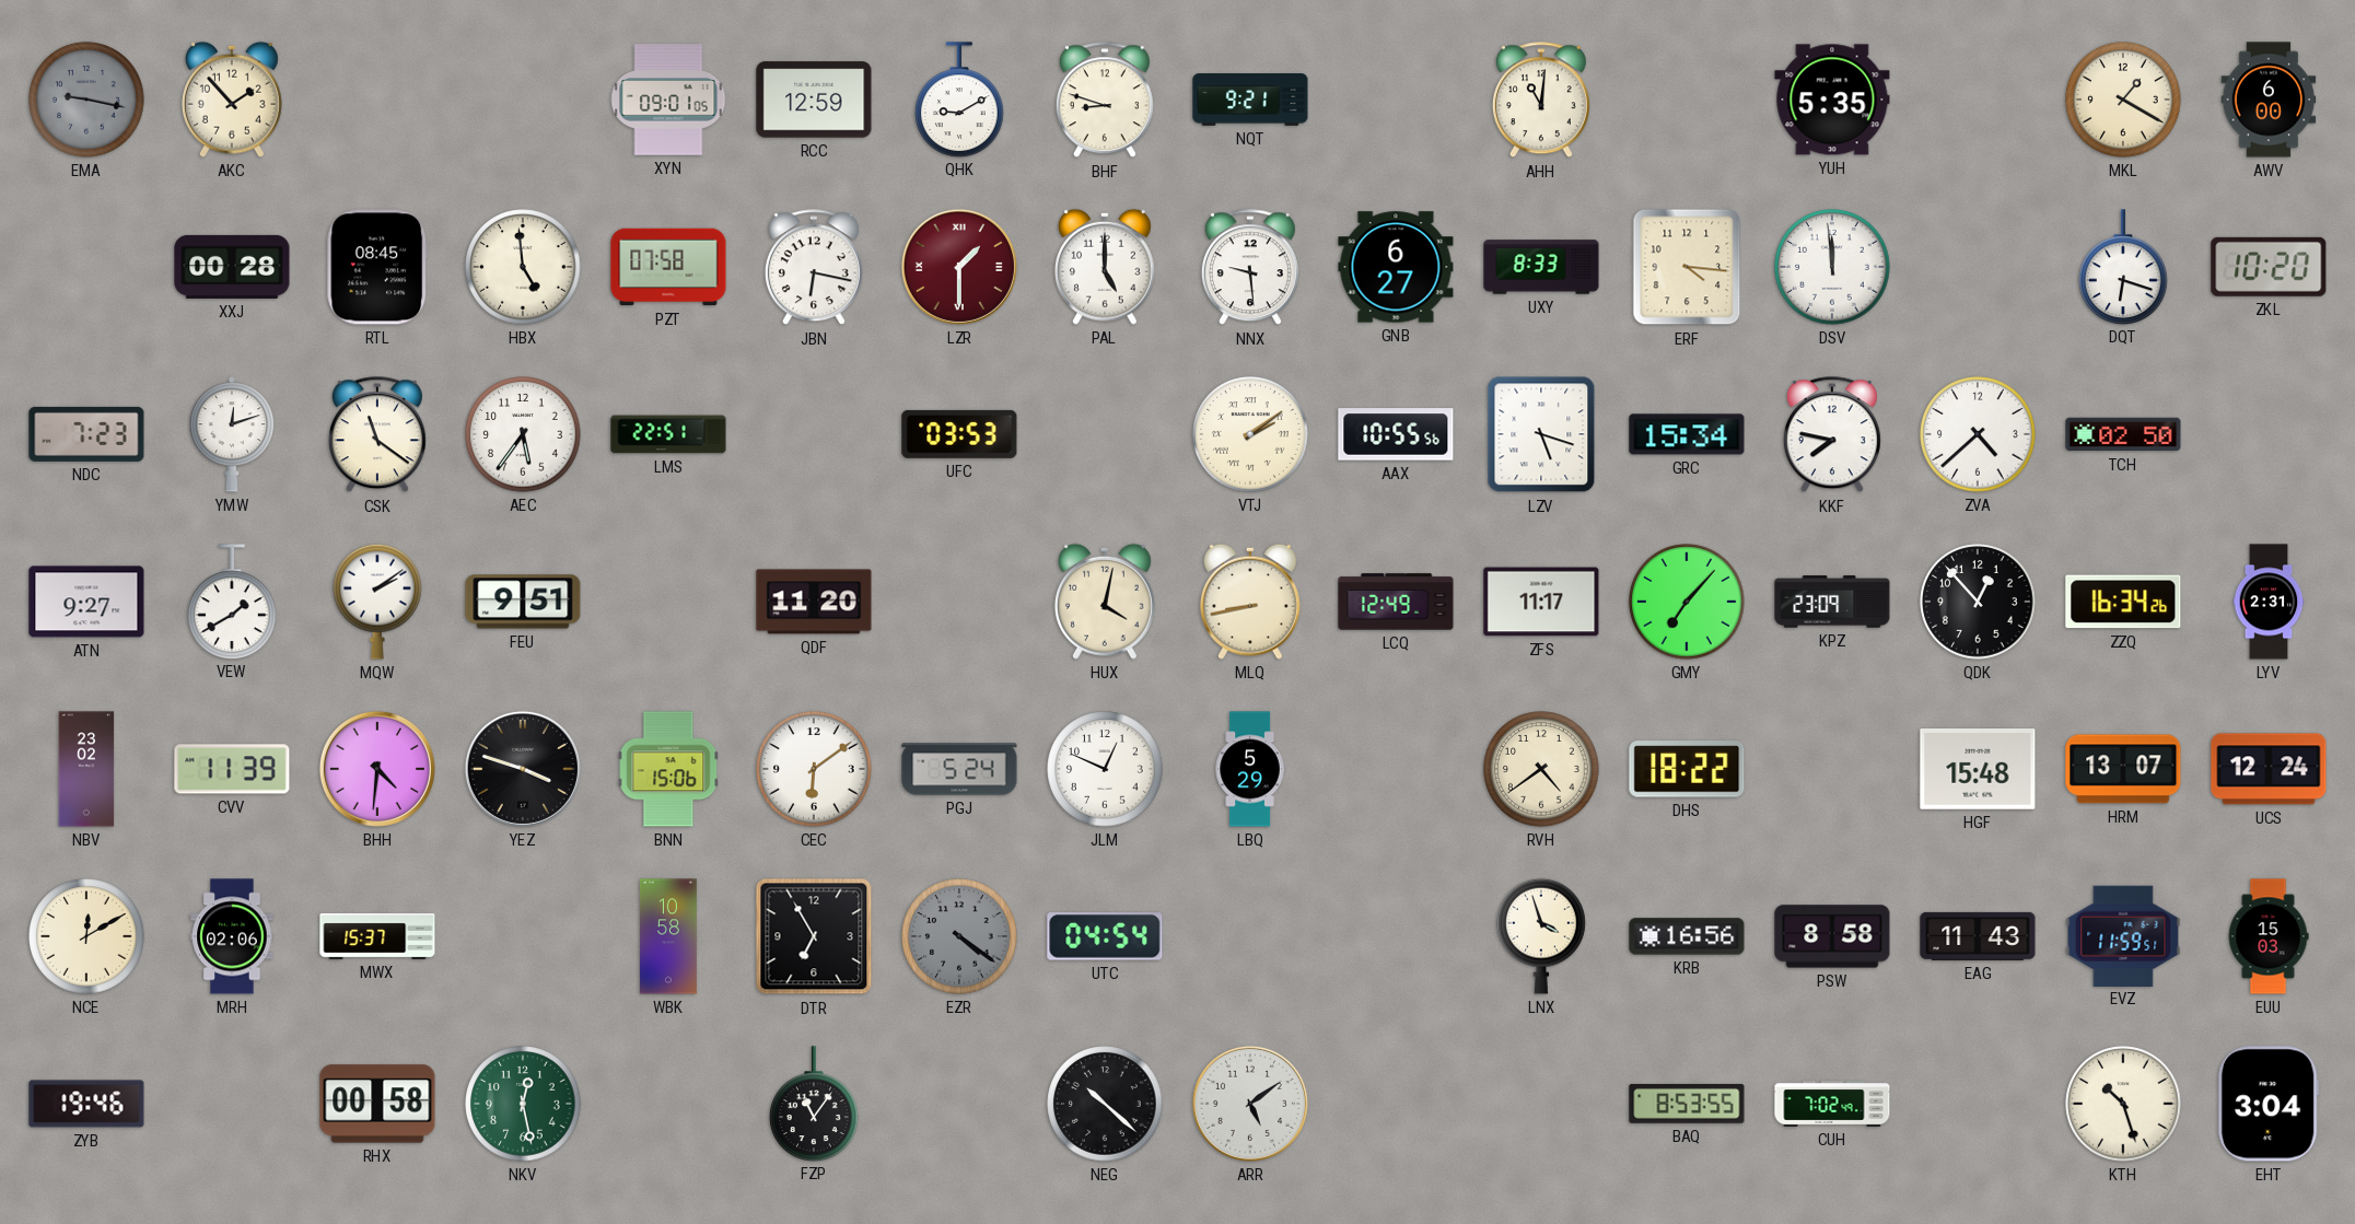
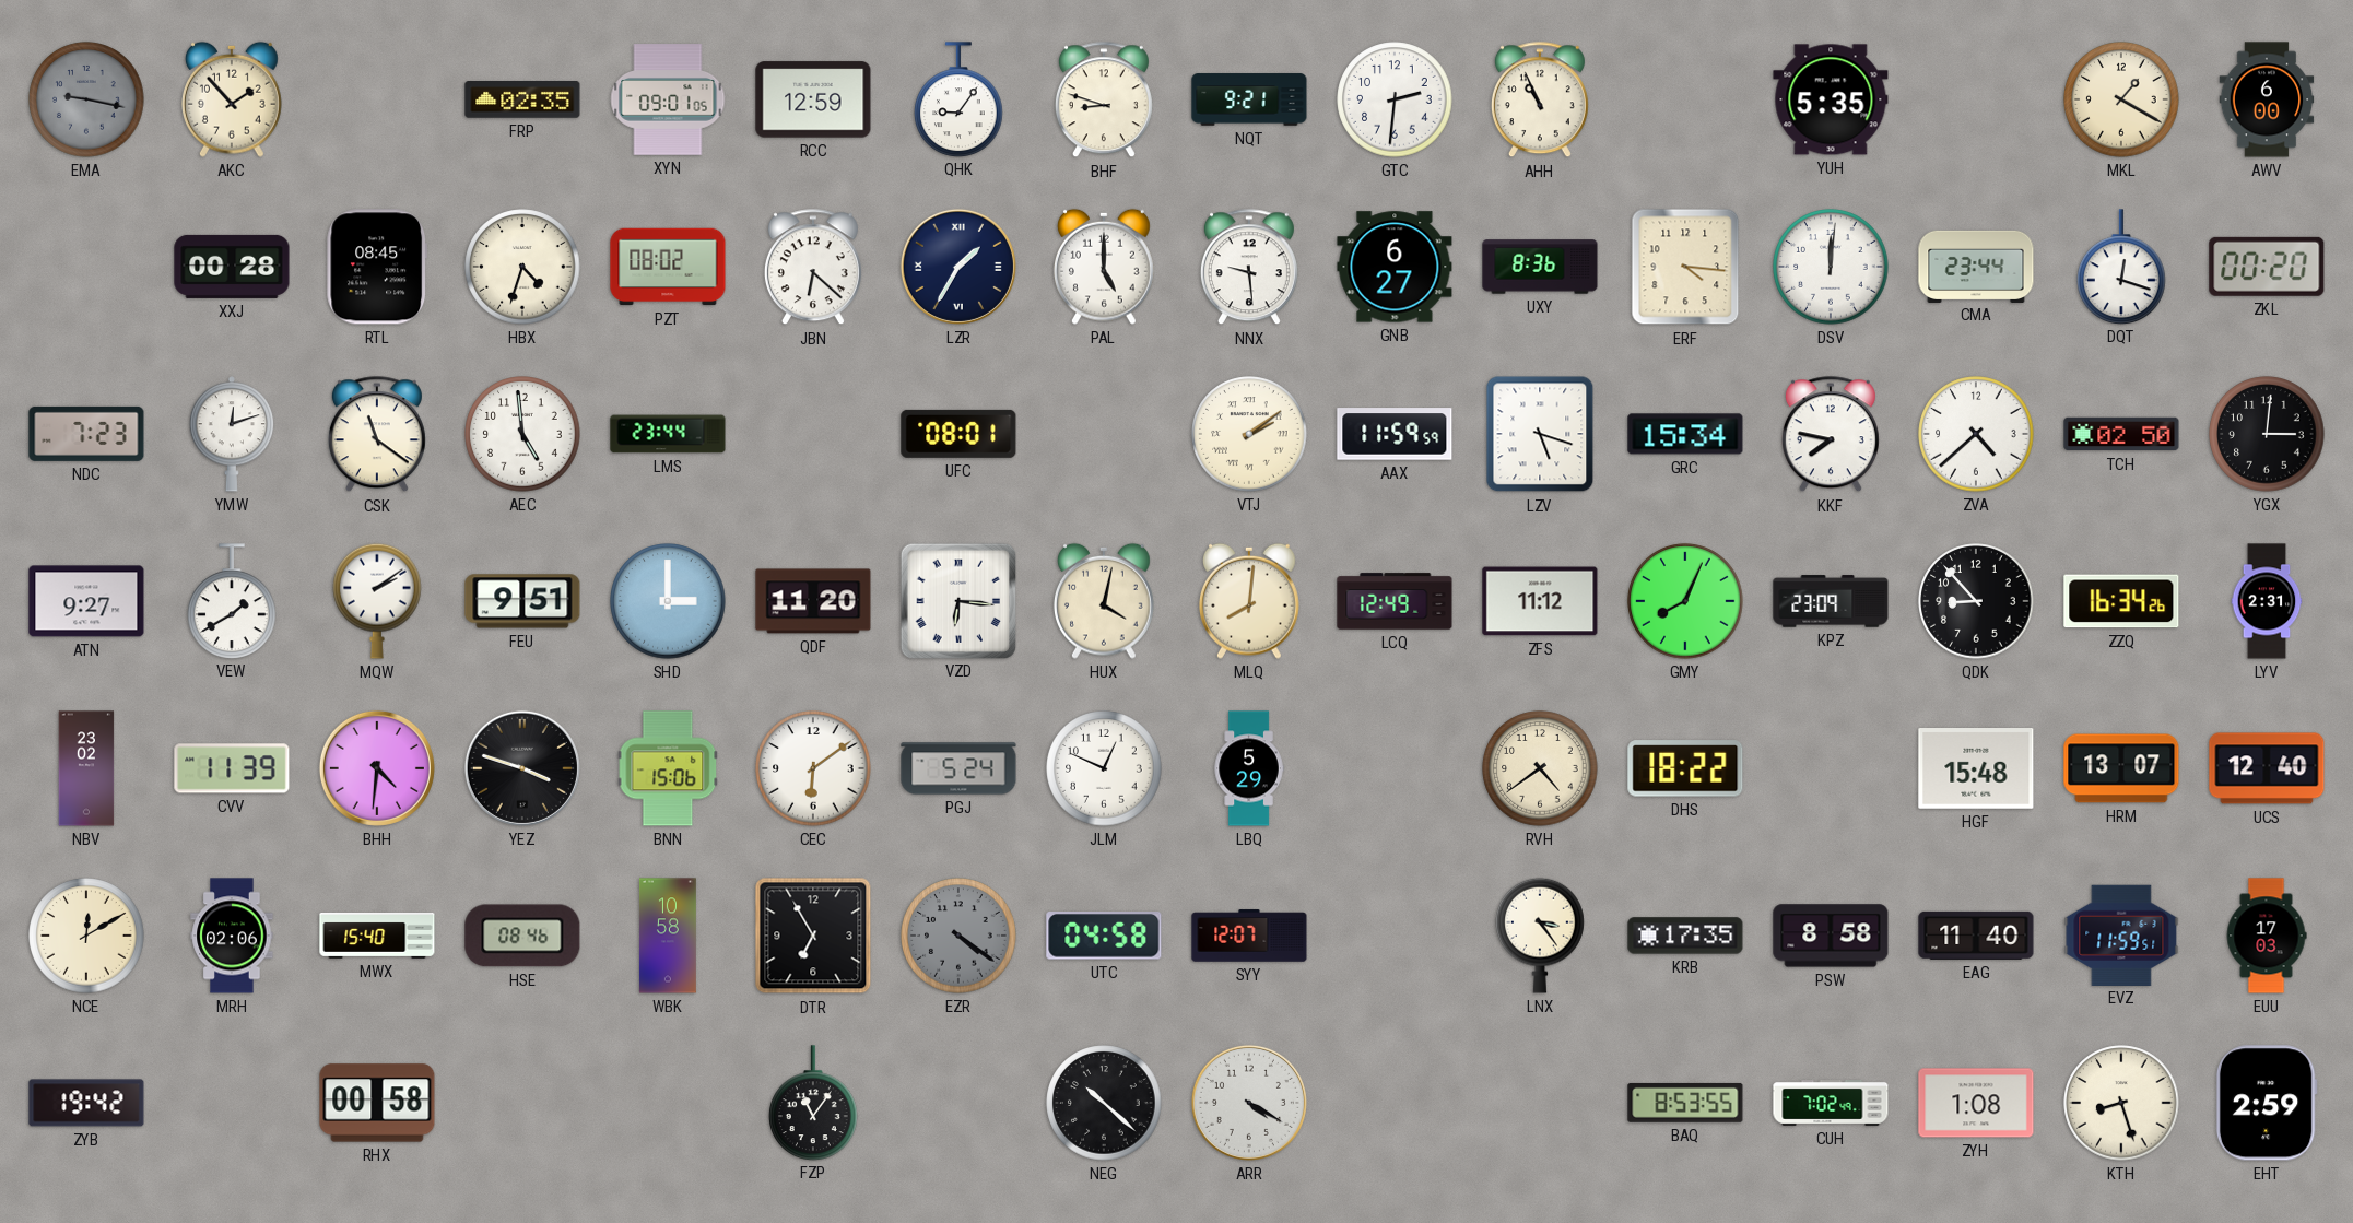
FRP: none -> 02:35
QHK: 9:10 -> 9:06
GTC: none -> 2:31
AHH: 11:01 -> 10:56
HBX: 4:59 -> 4:33
PZT: 07:58 -> 08:02
JBN: 6:17 -> 6:22
LZR: 1:30 -> 1:35
LZR dial: burgundy -> navy
UXY: 8:33 -> 8:36
DSV: 11:59 -> 12:01
CMA: none -> 23:44
DQT: 6:18 -> 12:18
ZKL: 10:20 -> 00:20
AEC: 5:36 -> 4:59
LMS: 22:51 -> 23:44
UFC: 03:53 -> 08:01
AAX: 10:55 -> 11:59
YGX: none -> 3:01
SHD: none -> 3:00
VZD: none -> 6:16
MLQ: 8:43 -> 8:01
ZFS: 11:17 -> 11:12
GMY: 7:07 -> 8:04
QDK: 12:53 -> 8:53
UCS: 12:24 -> 12:40
MWX: 15:37 -> 15:40
HSE: none -> 08:46
UTC: 04:54 -> 04:58
SYY: none -> 12:07
LNX: 3:57 -> 3:24
KRB: 16:56 -> 17:35
EAG: 11:43 -> 11:40
EUU: 15:03 -> 17:03
ZYB: 19:46 -> 19:42
NKV: 12:28 -> none
ARR: 5:09 -> 4:20
ZYH: none -> 1:08
KTH: 10:27 -> 8:27
EHT: 3:04 -> 2:59
